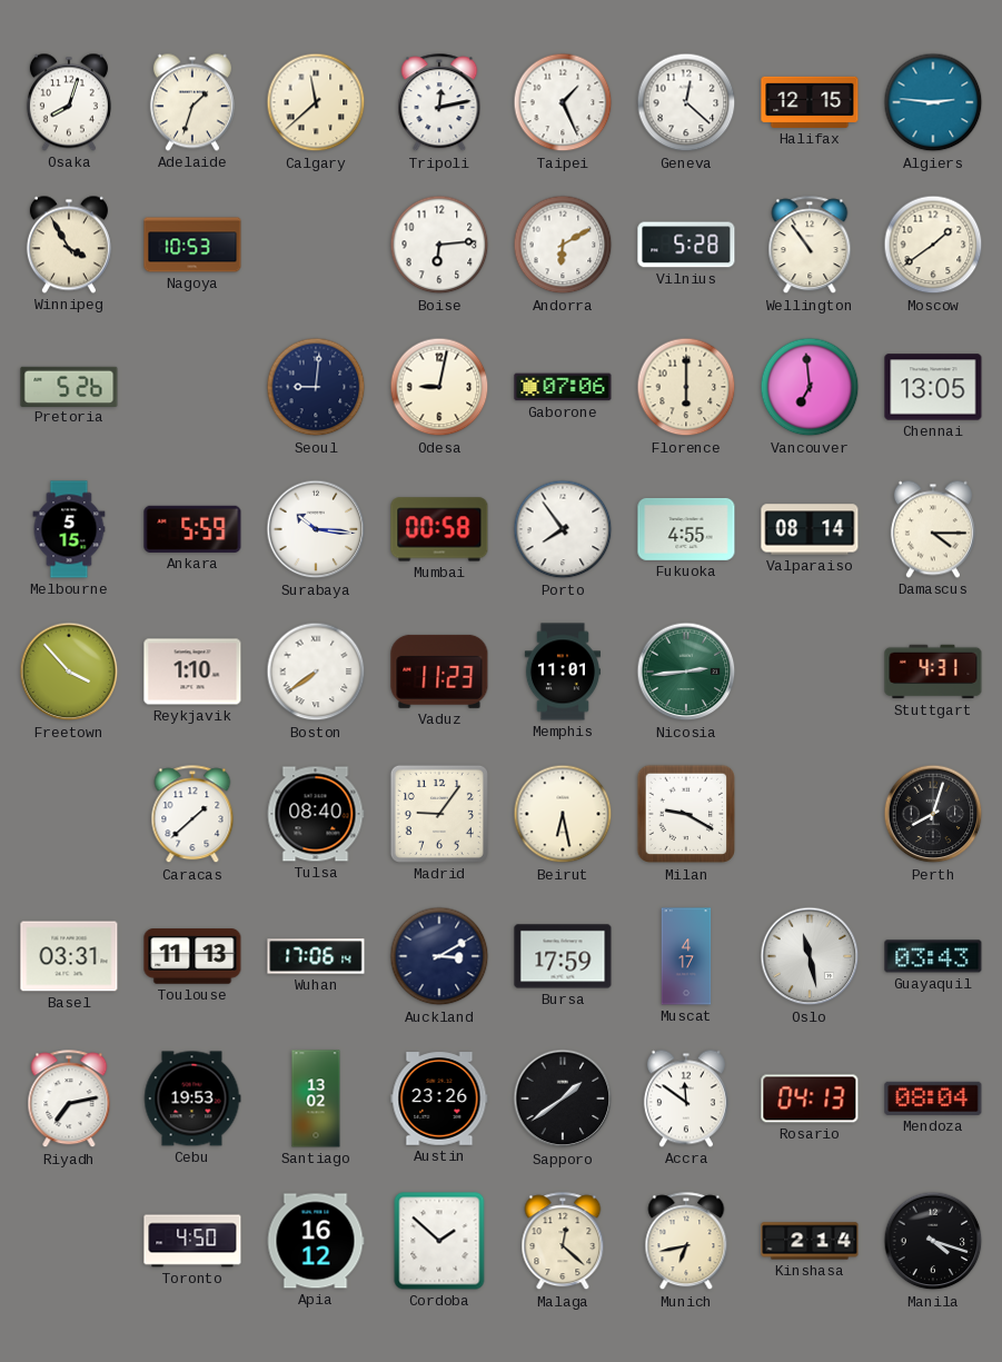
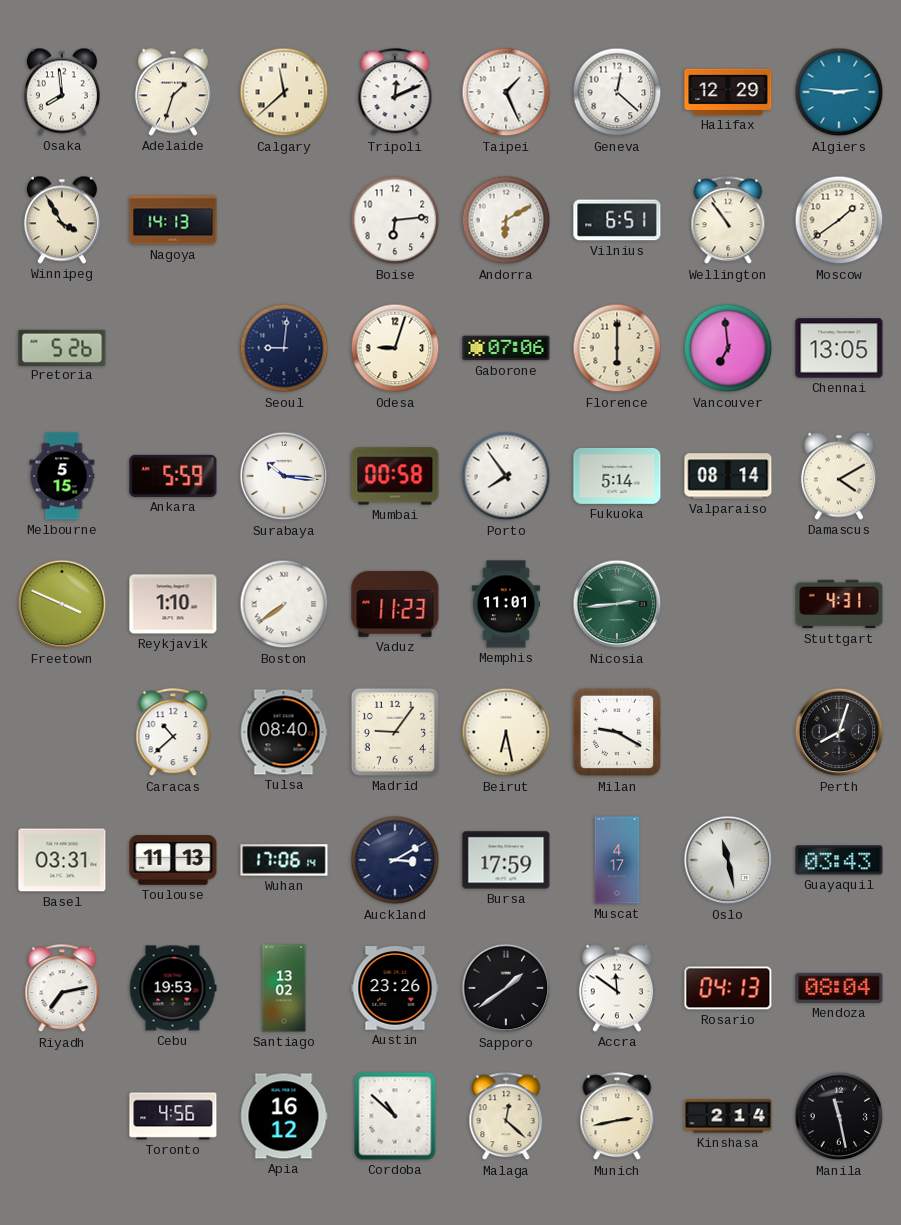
Osaka: 8:03 -> 7:59
Tripoli: 12:13 -> 12:11
Halifax: 12:15 -> 12:29
Nagoya: 10:53 -> 14:13
Vilnius: 5:28 -> 6:51
Odesa: 9:02 -> 9:03
Fukuoka: 4:55 -> 5:14
Damascus: 4:15 -> 4:10
Freetown: 3:53 -> 3:49
Caracas: 1:38 -> 10:38
Toronto: 4:50 -> 4:56
Cordoba: 1:52 -> 10:52
Munich: 6:43 -> 2:43
Manila: 4:18 -> 11:28
